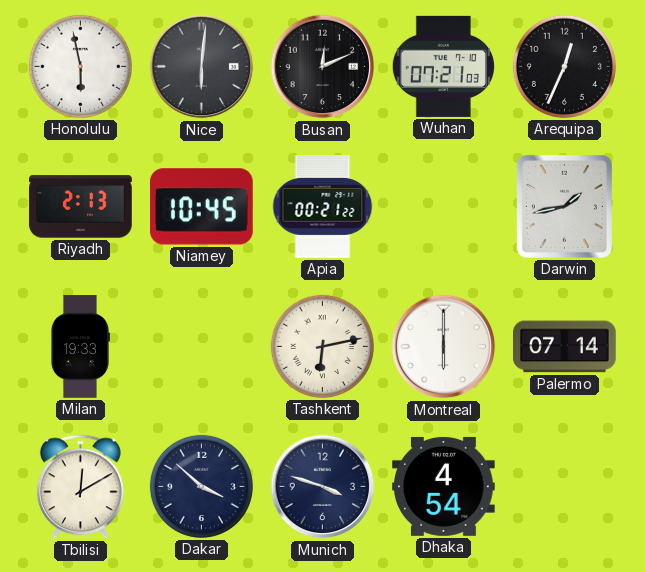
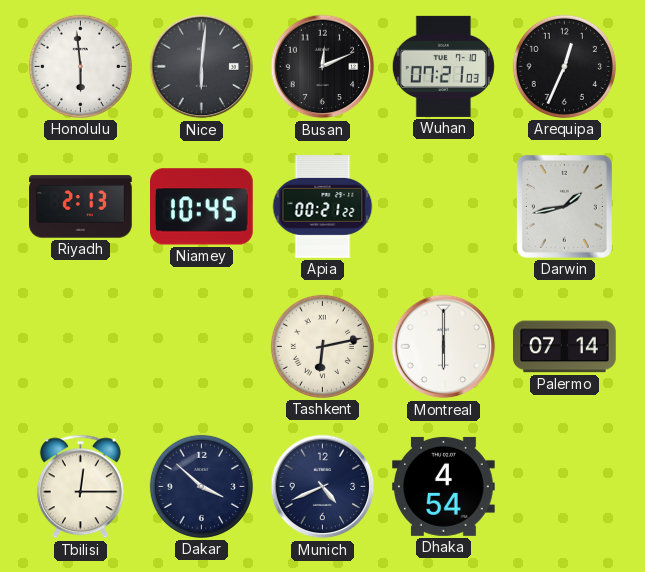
Honolulu: 5:58 -> 5:59
Milan: 19:33 -> none
Tbilisi: 12:10 -> 12:15
Munich: 3:48 -> 4:41
